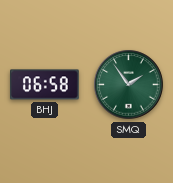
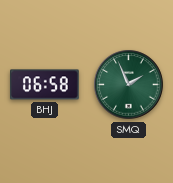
SMQ: 1:54 -> 1:56
